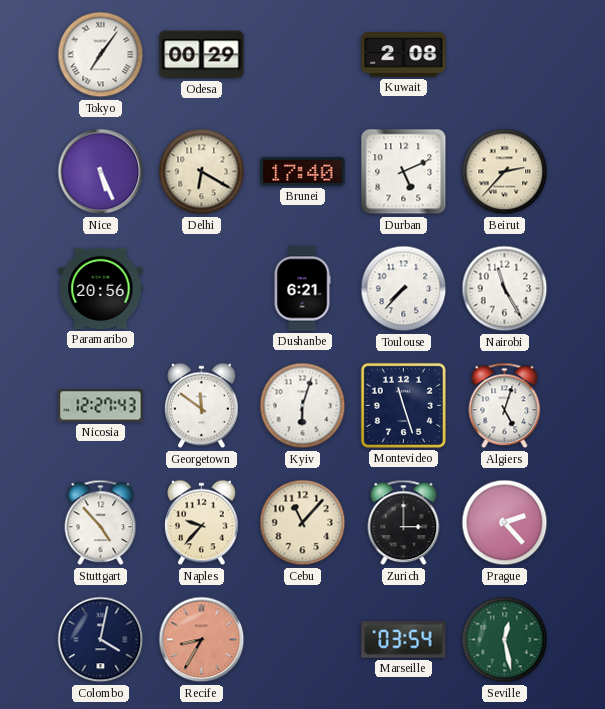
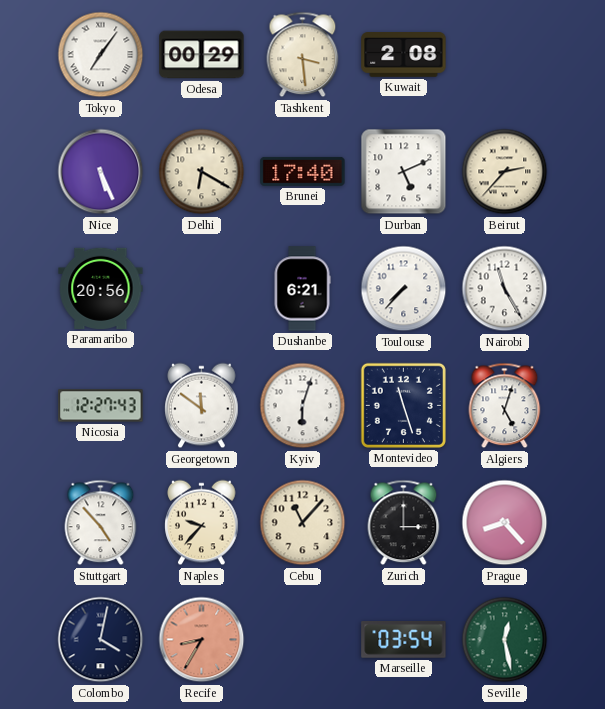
Tashkent: none -> 3:29
Prague: 2:23 -> 8:23
